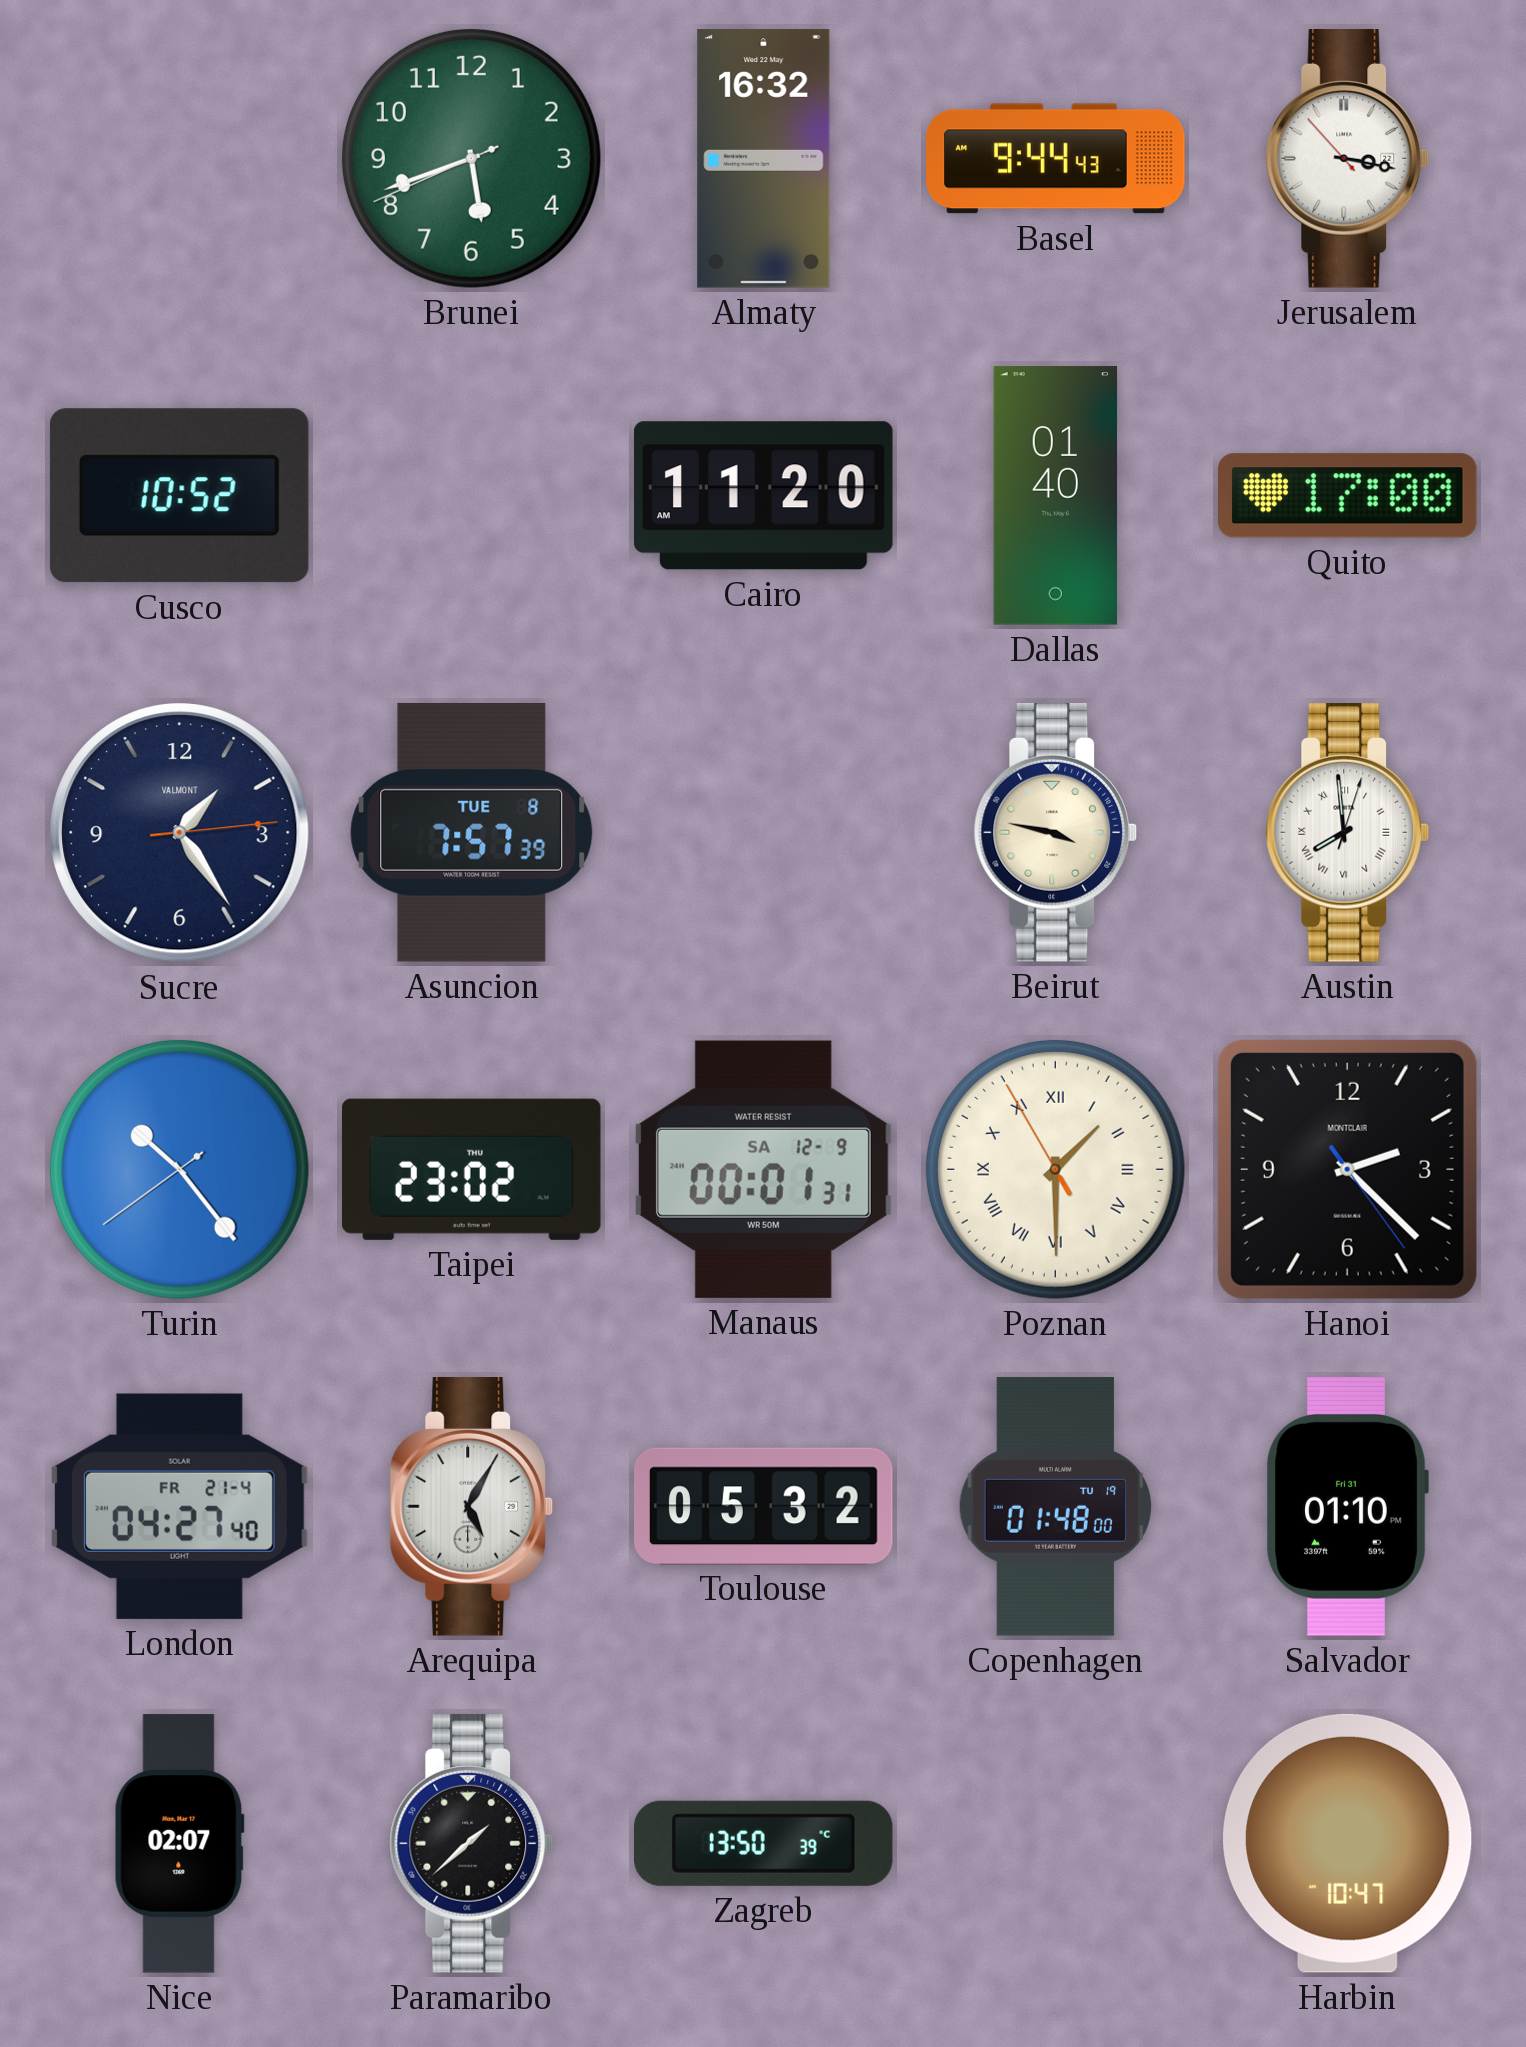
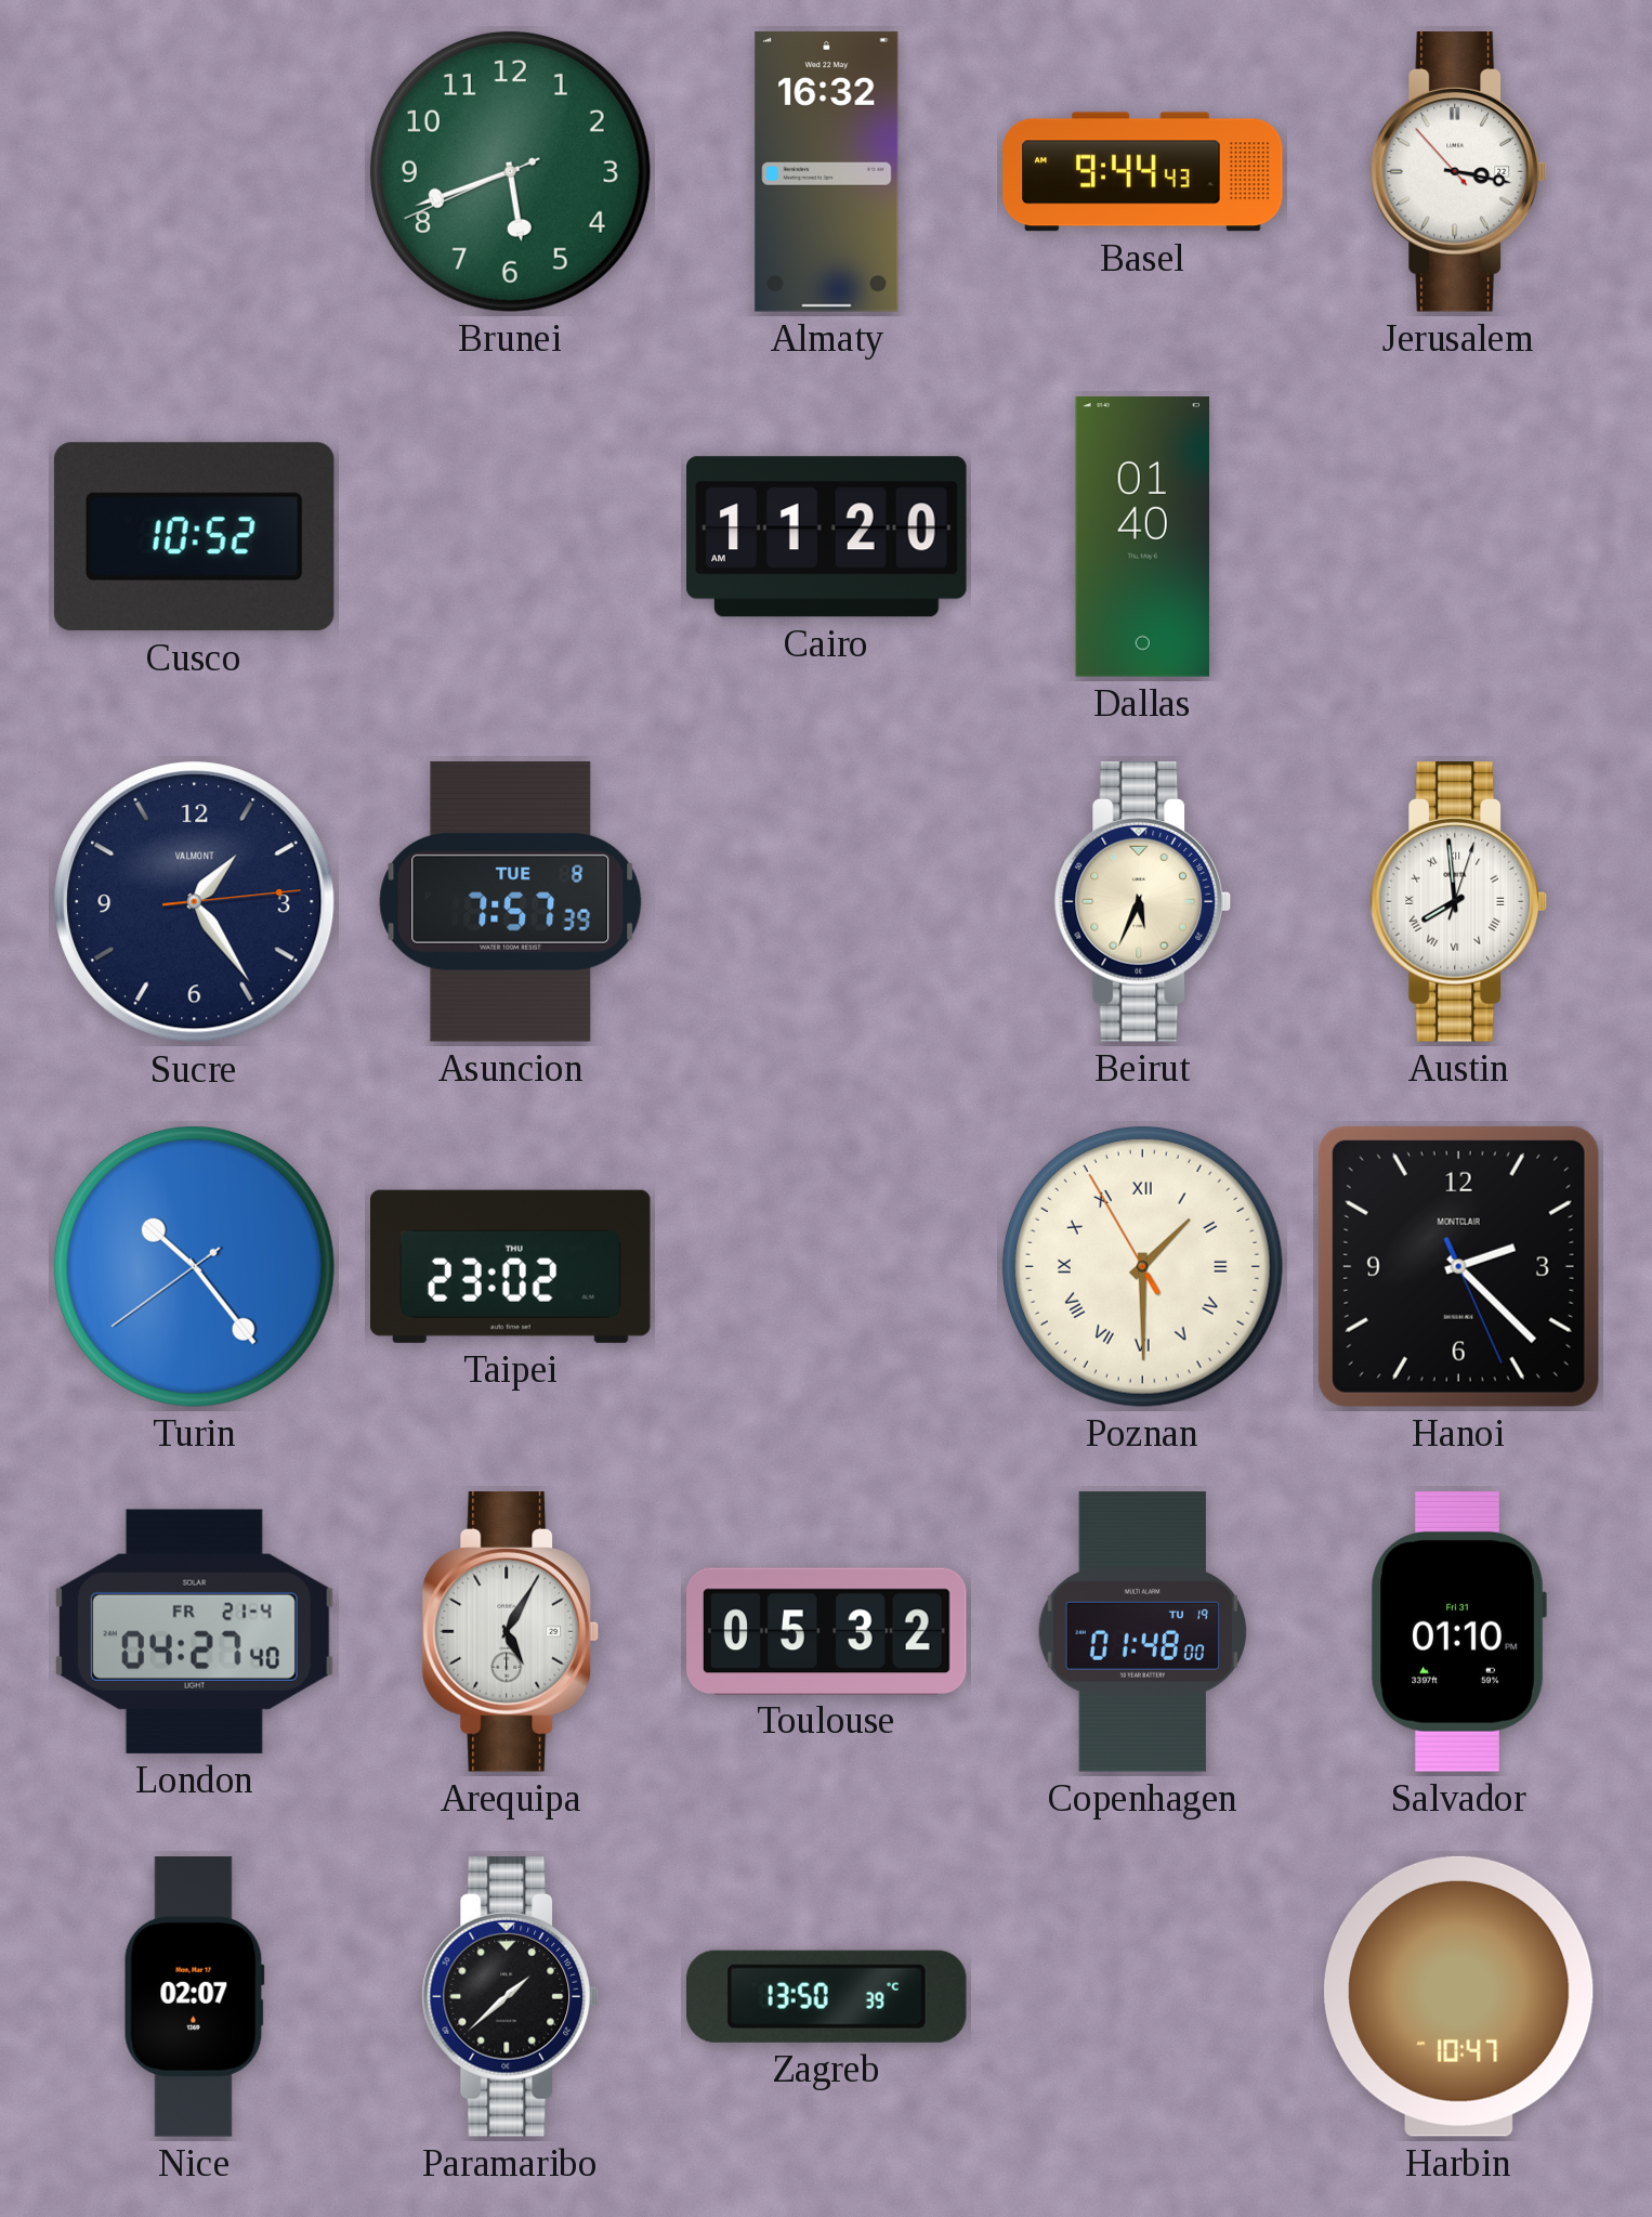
Quito: 17:00 -> none
Beirut: 3:47 -> 5:34
Manaus: 00:01 -> none
Hanoi: 2:22:24 -> 2:22:26
